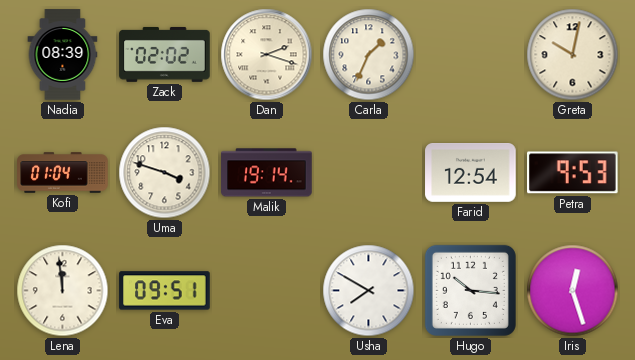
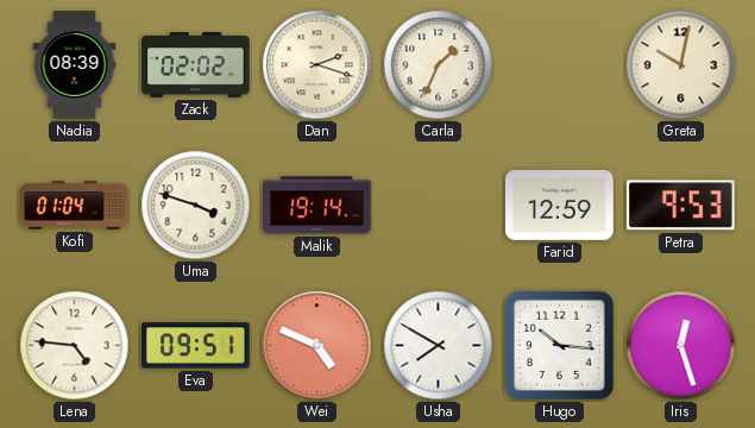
Farid: 12:54 -> 12:59
Lena: 11:59 -> 4:46
Wei: none -> 4:49
